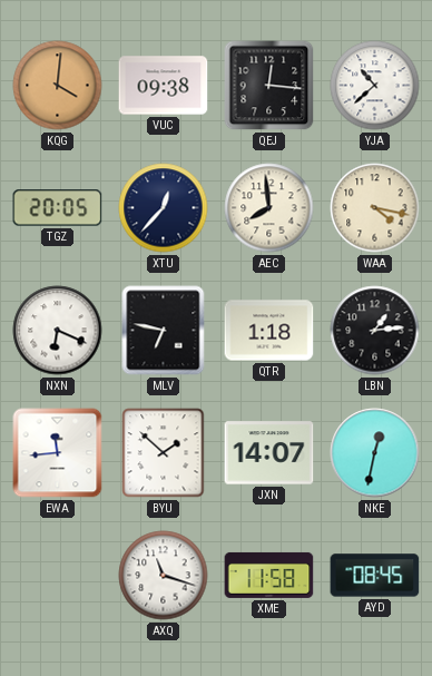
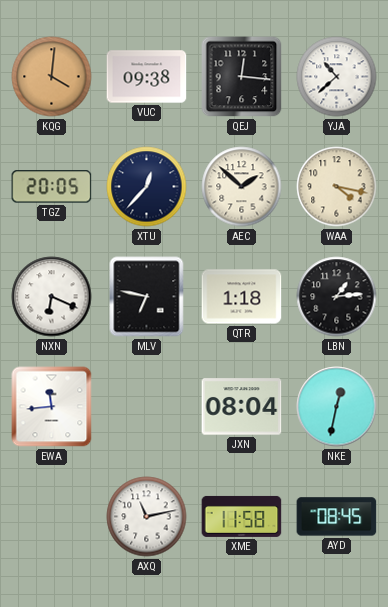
AEC: 7:59 -> 1:52
BYU: 1:52 -> none
JXN: 14:07 -> 08:04
AXQ: 11:18 -> 11:13
